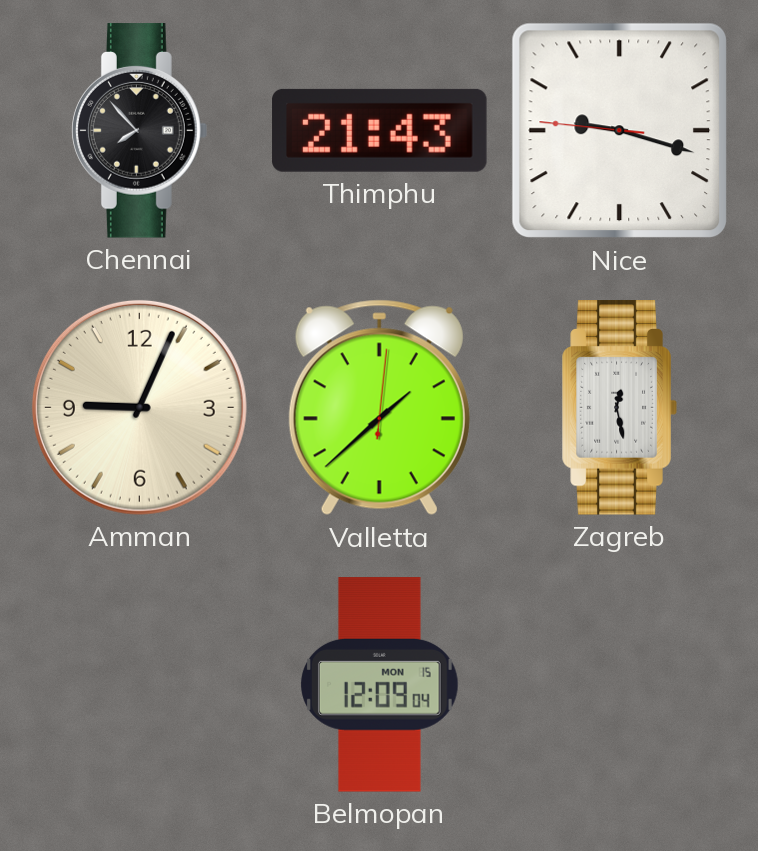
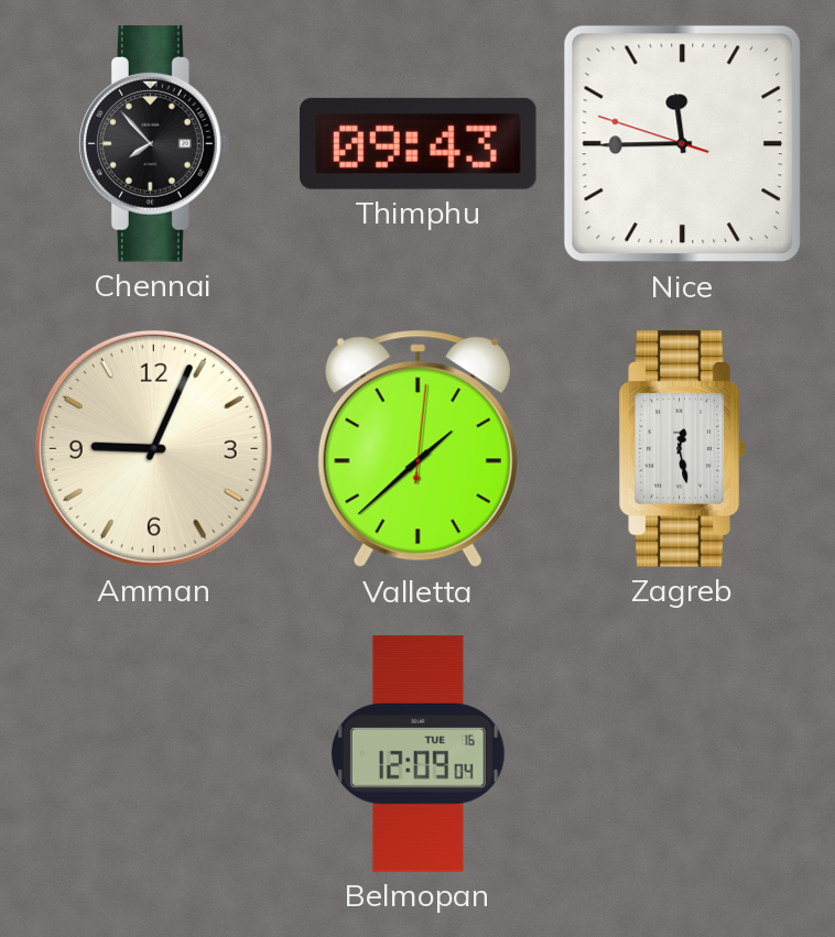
Thimphu: 21:43 -> 09:43
Nice: 9:17 -> 11:44
Belmopan date: MON 15 -> TUE 16
